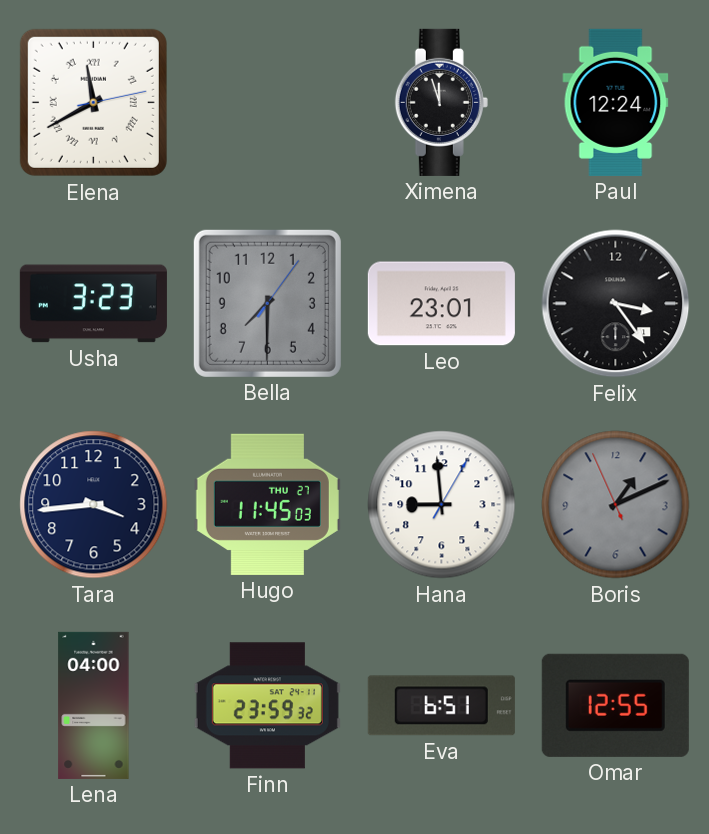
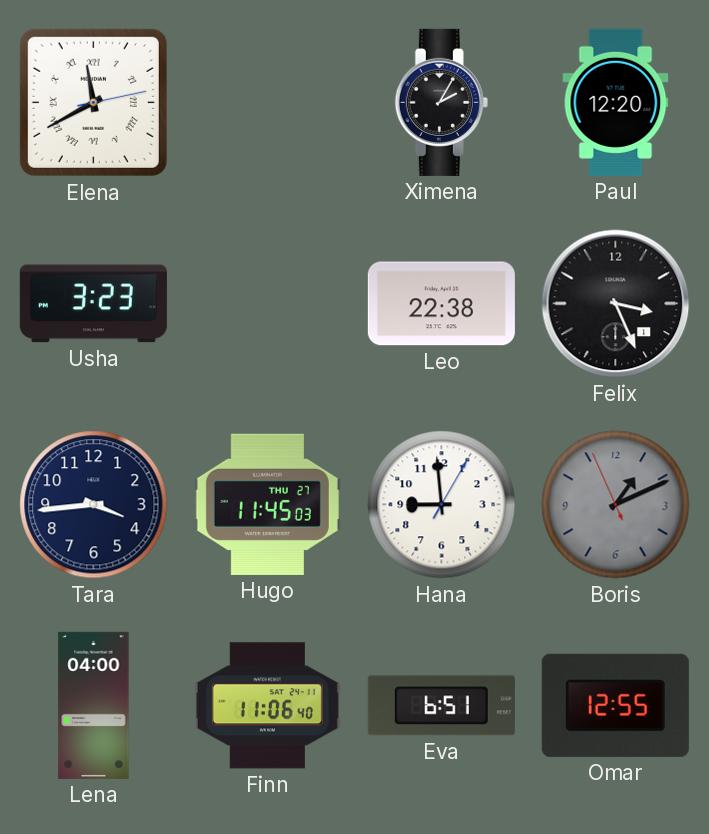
Ximena: 11:57 -> 2:05
Paul: 12:24 -> 12:20
Bella: 7:30 -> none
Leo: 23:01 -> 22:38
Felix: 3:24 -> 3:26
Finn: 23:59 -> 11:06
